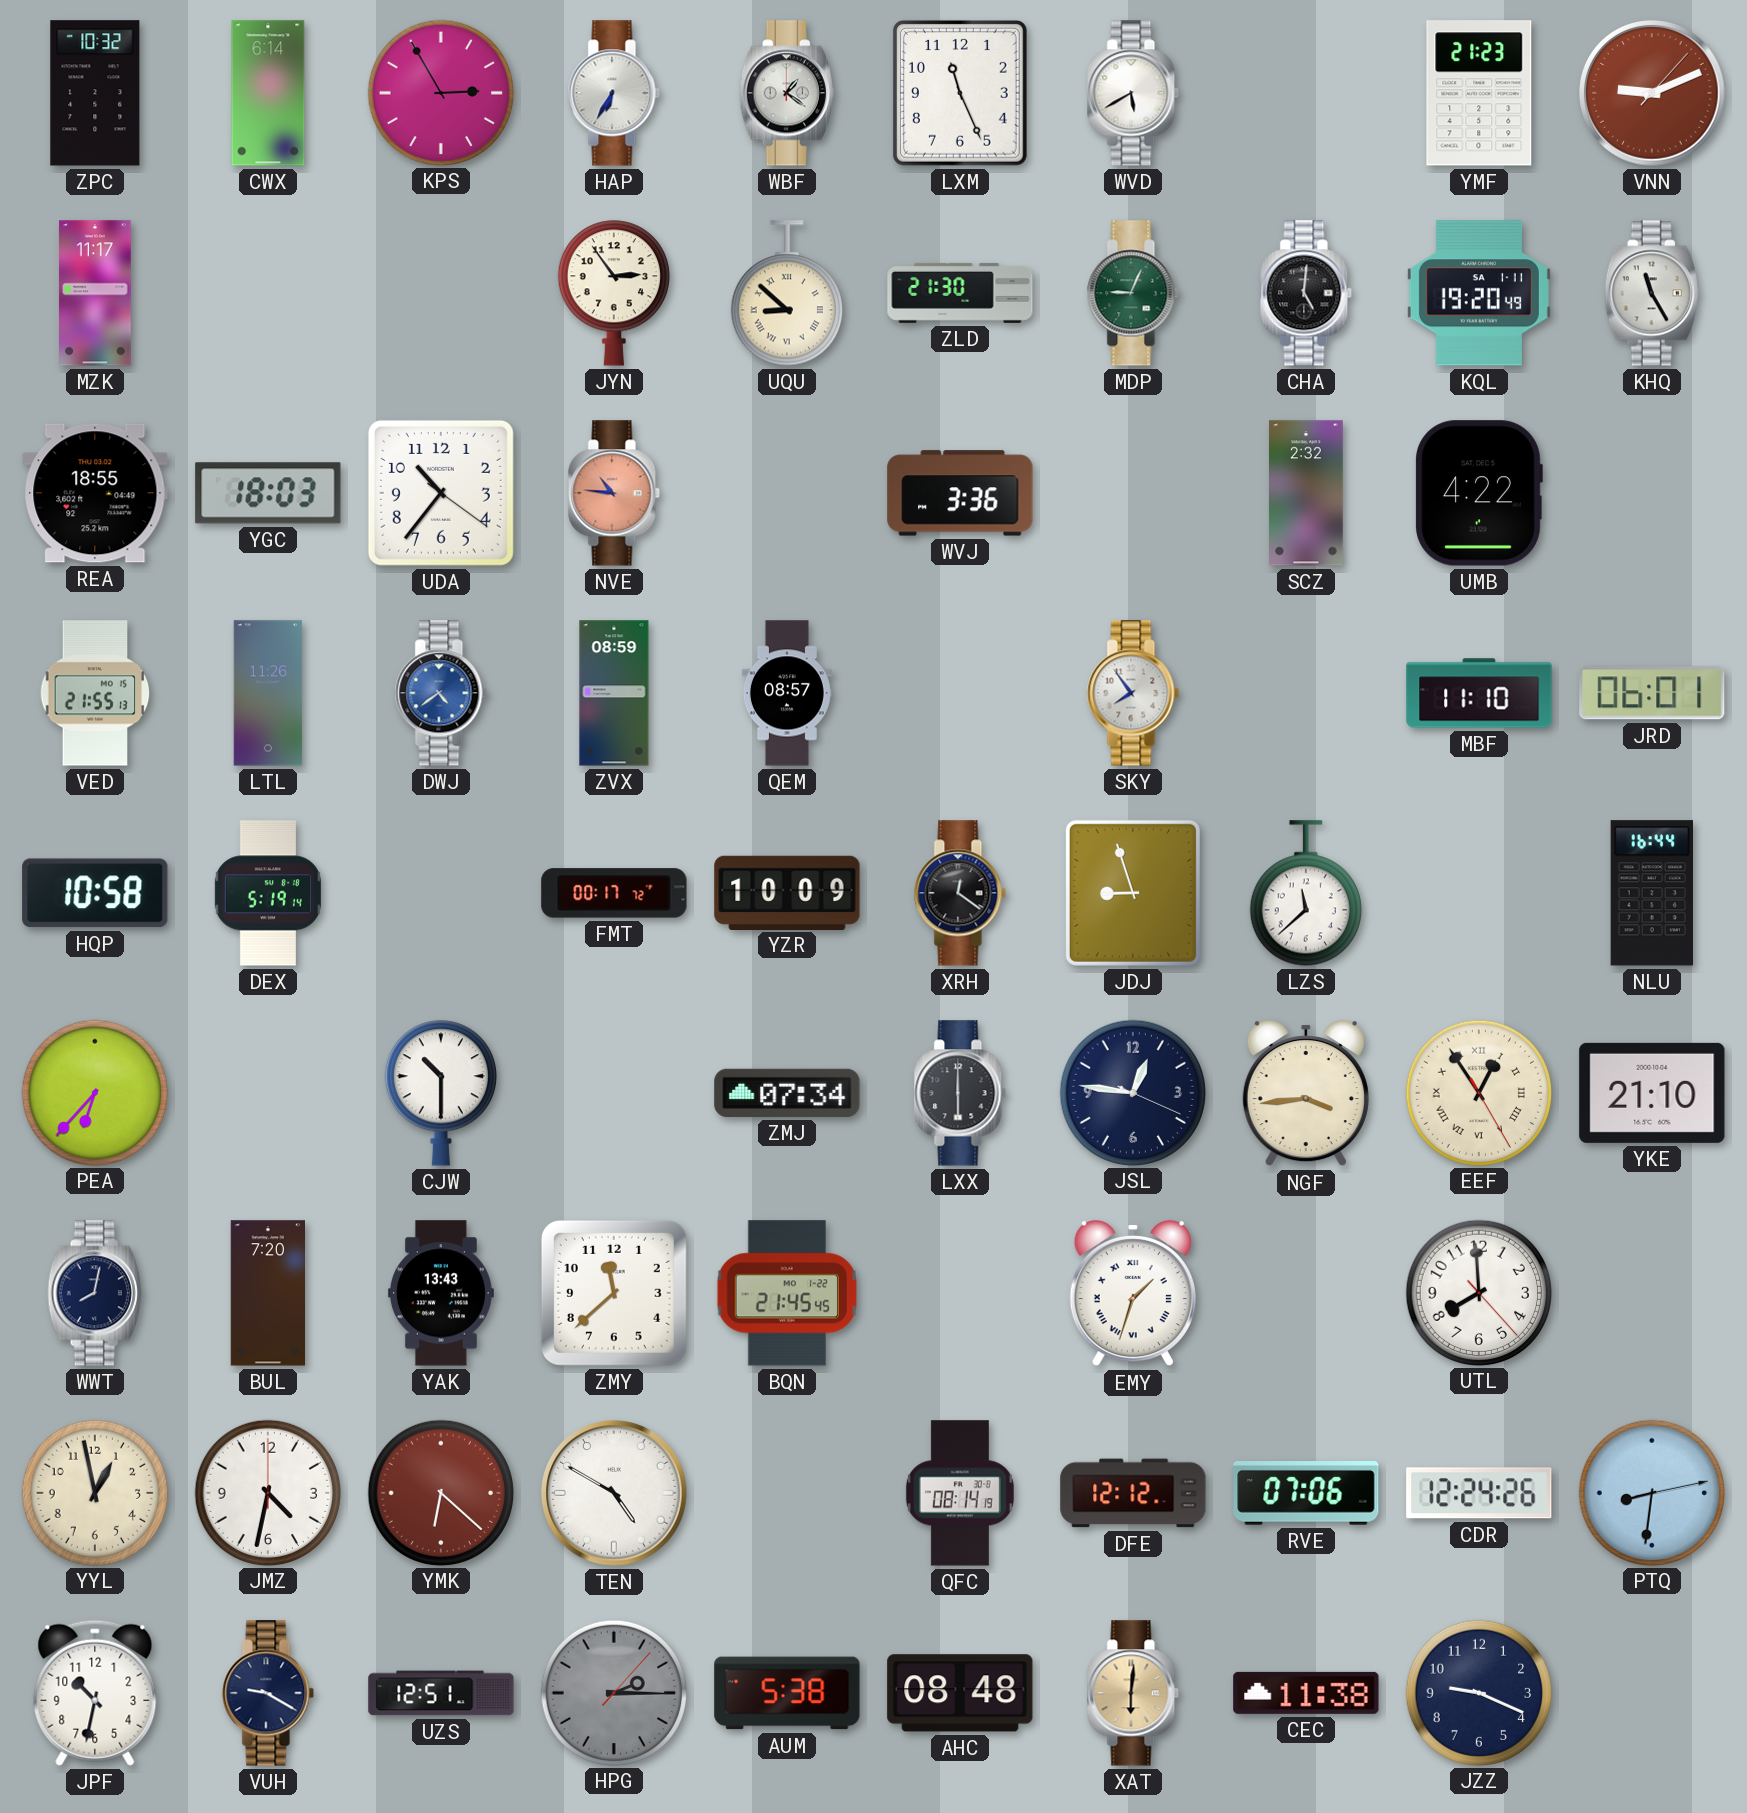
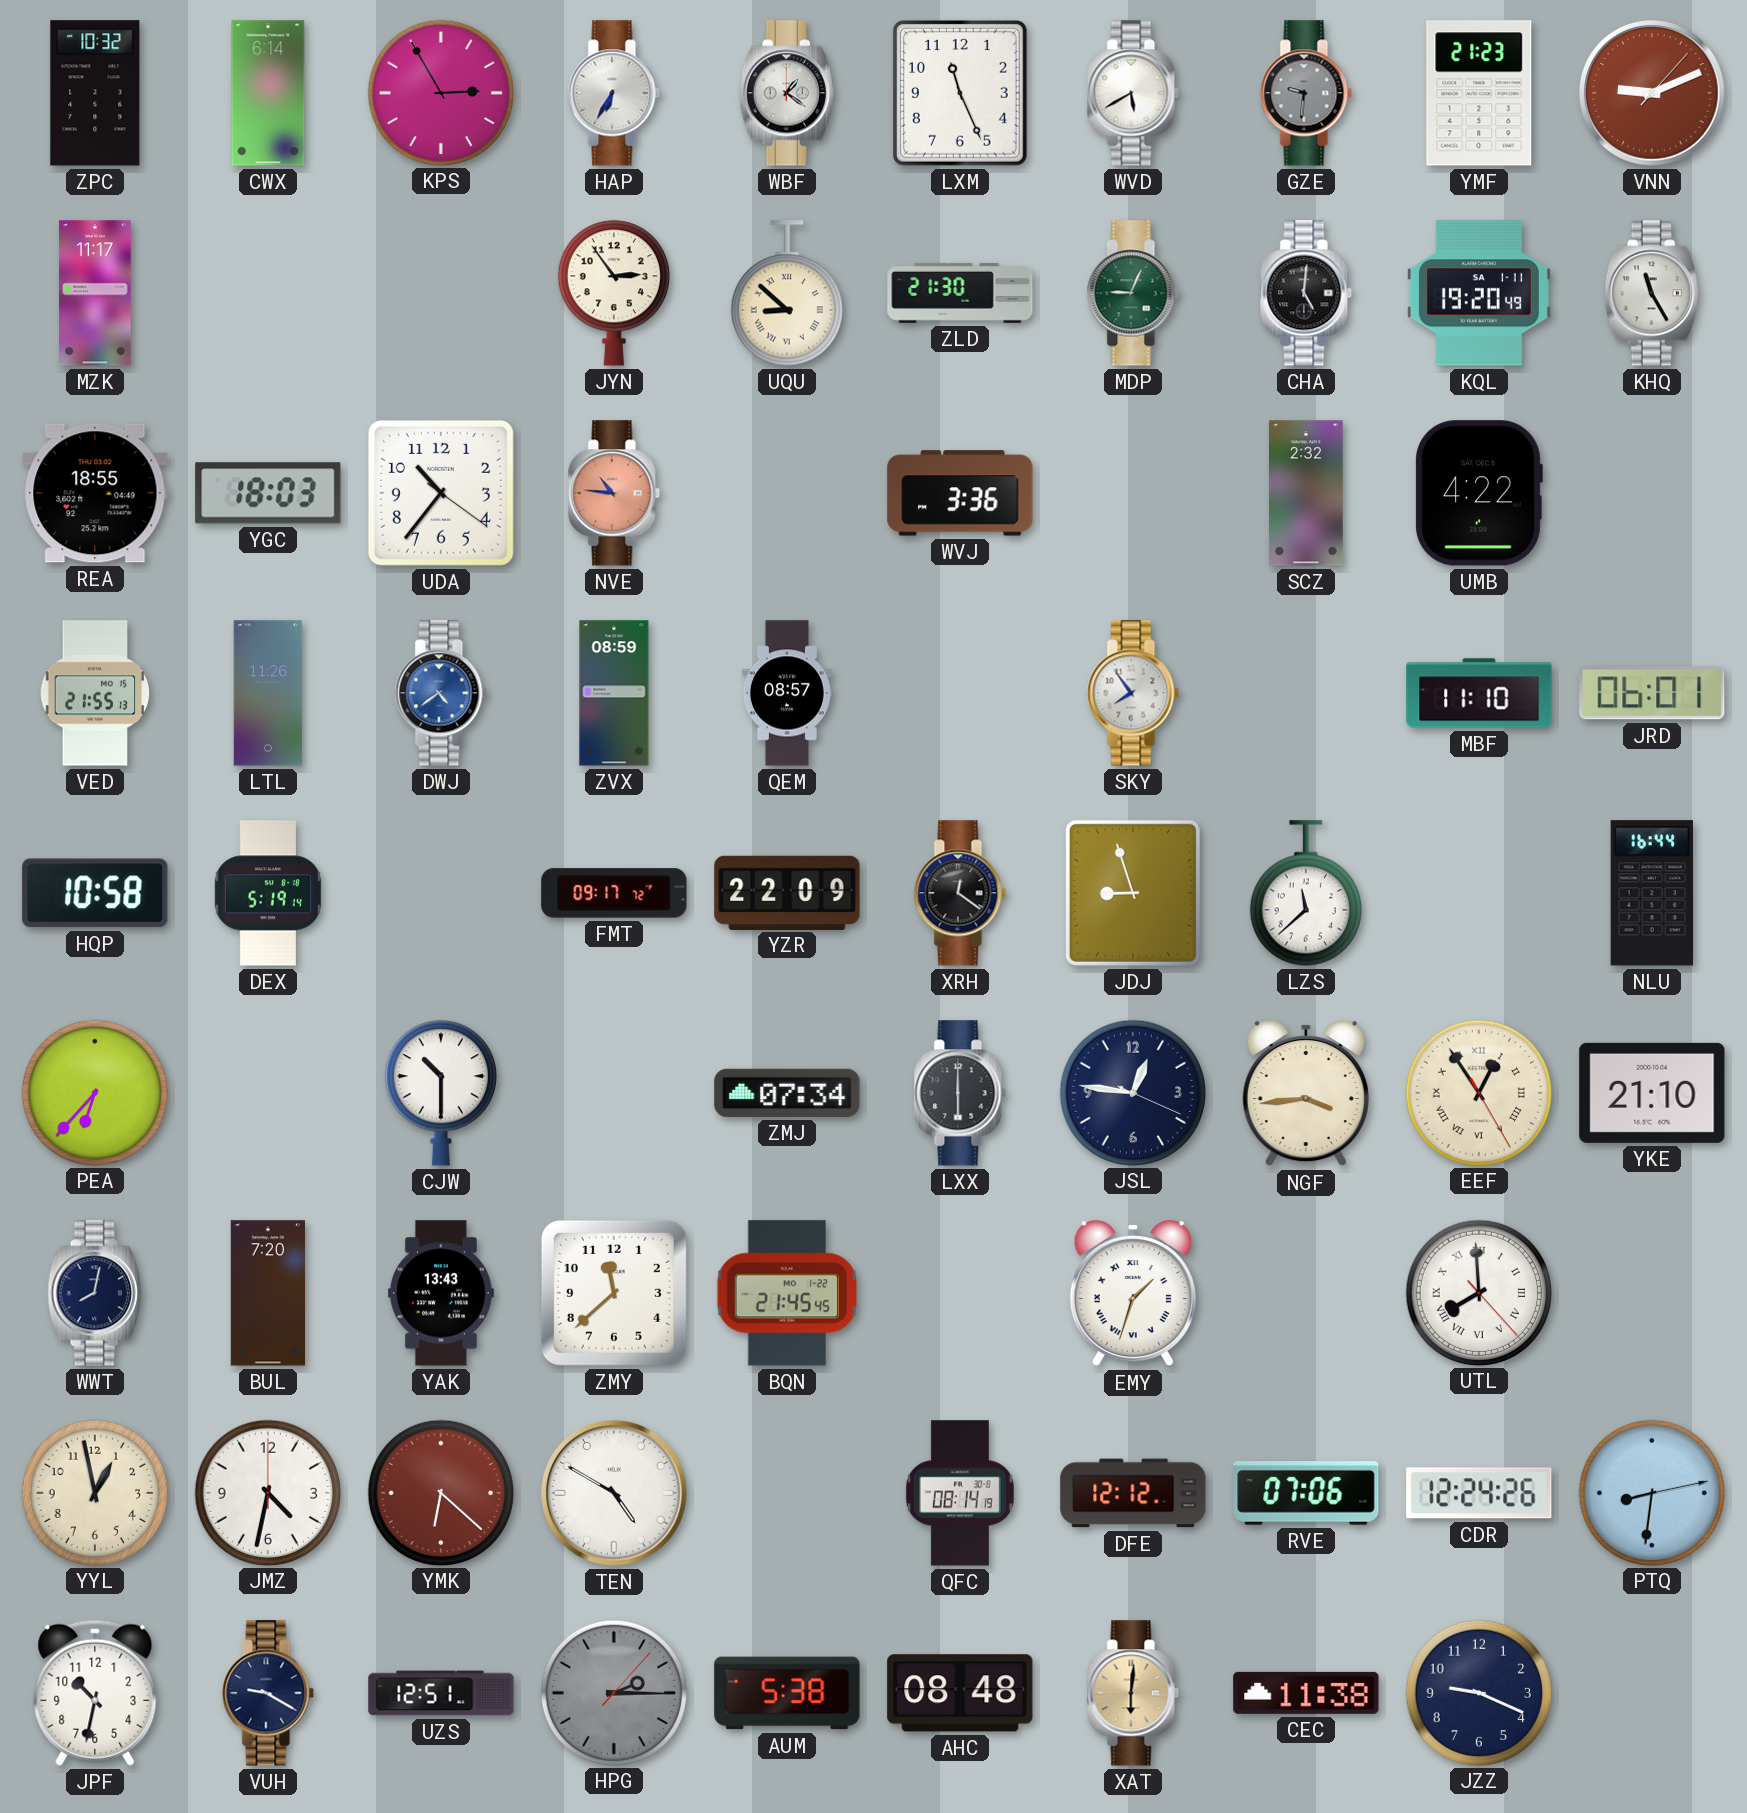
GZE: none -> 9:31
FMT: 00:17 -> 09:17
YZR: 10:09 -> 22:09
UTL numerals: Arabic -> Roman
